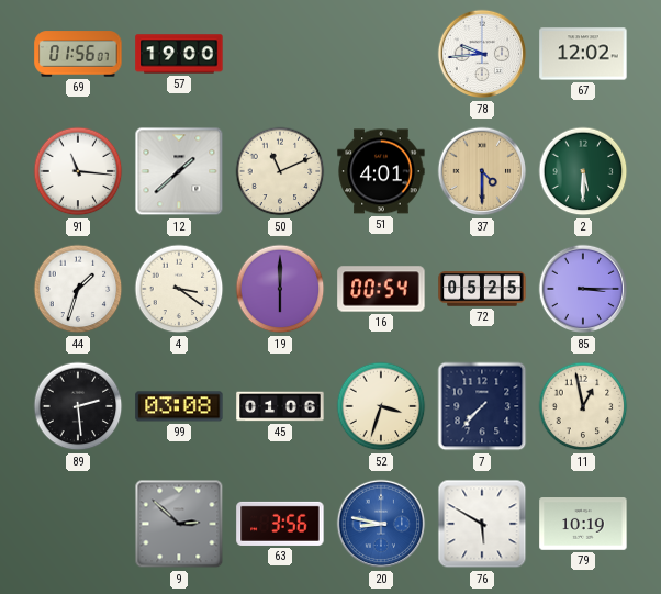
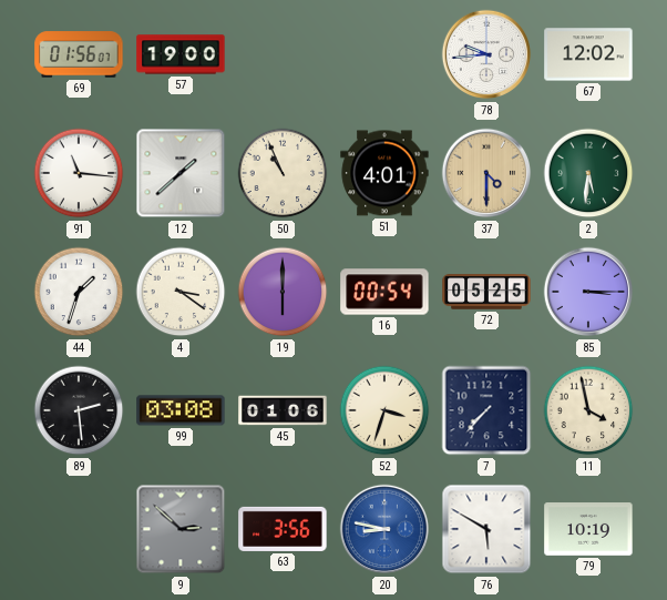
50: 11:11 -> 10:56
2: 5:30 -> 5:31
11: 12:58 -> 3:58
